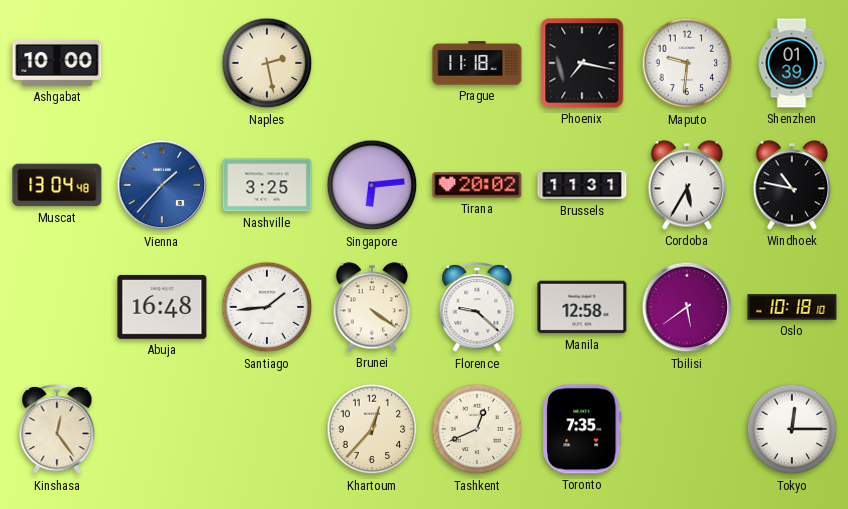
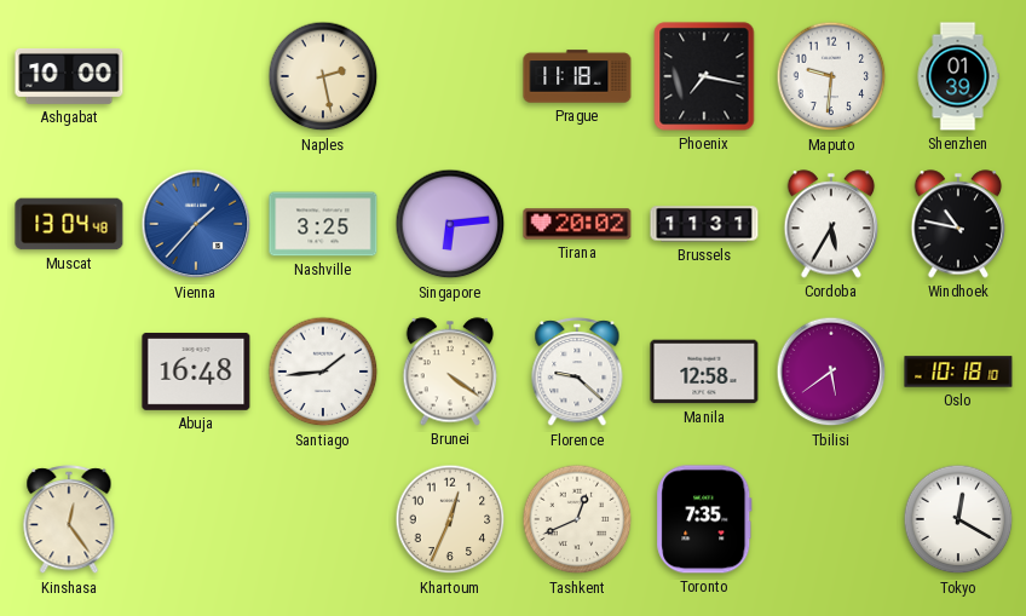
Khartoum: 12:37 -> 12:34
Tokyo: 12:15 -> 12:20
